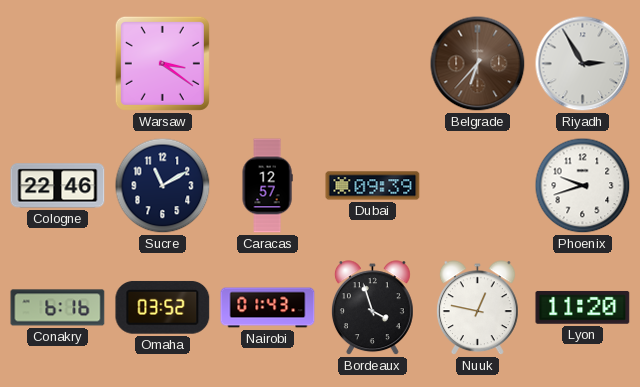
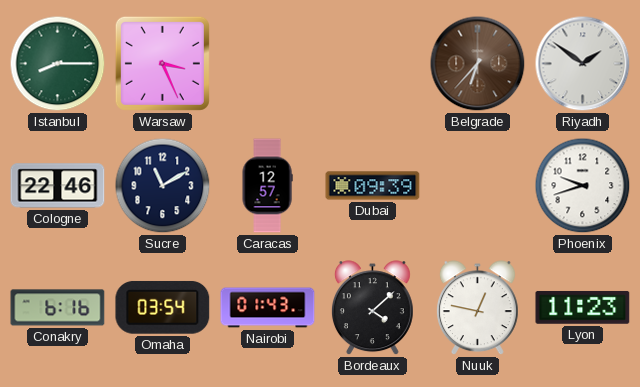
Istanbul: none -> 8:15
Warsaw: 3:21 -> 3:26
Riyadh: 2:55 -> 1:51
Omaha: 03:52 -> 03:54
Bordeaux: 3:57 -> 4:08
Lyon: 11:20 -> 11:23
